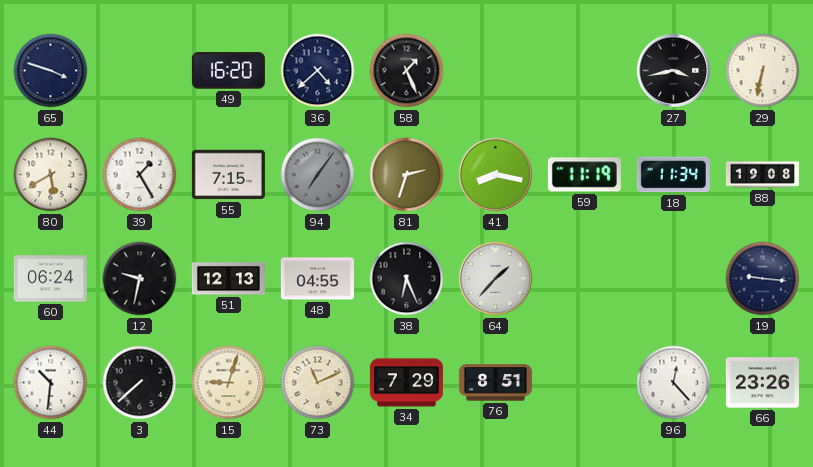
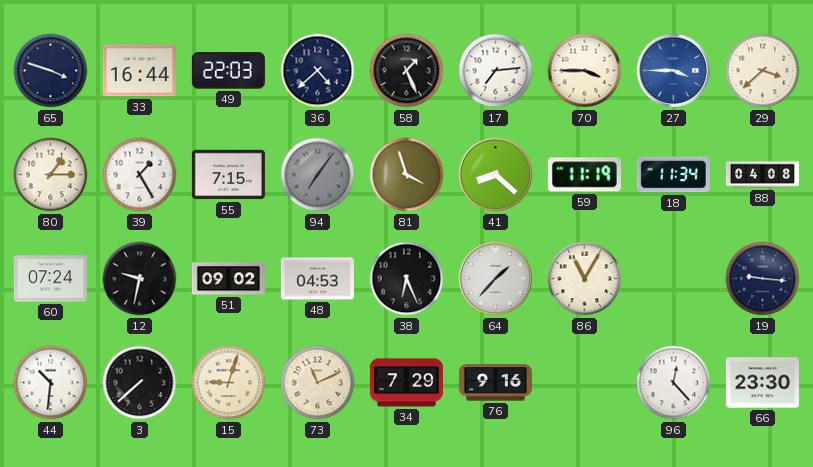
33: none -> 16:44
49: 16:20 -> 22:03
17: none -> 7:14
70: none -> 3:45
27: 3:43 -> 3:45
27 dial: black -> blue
29: 6:32 -> 3:38
80: 5:40 -> 1:15
81: 2:33 -> 3:57
41: 8:17 -> 8:22
88: 19:08 -> 04:08
60: 06:24 -> 07:24
51: 12:13 -> 09:02
48: 04:55 -> 04:53
86: none -> 11:05
76: 8:51 -> 9:16
66: 23:26 -> 23:30
